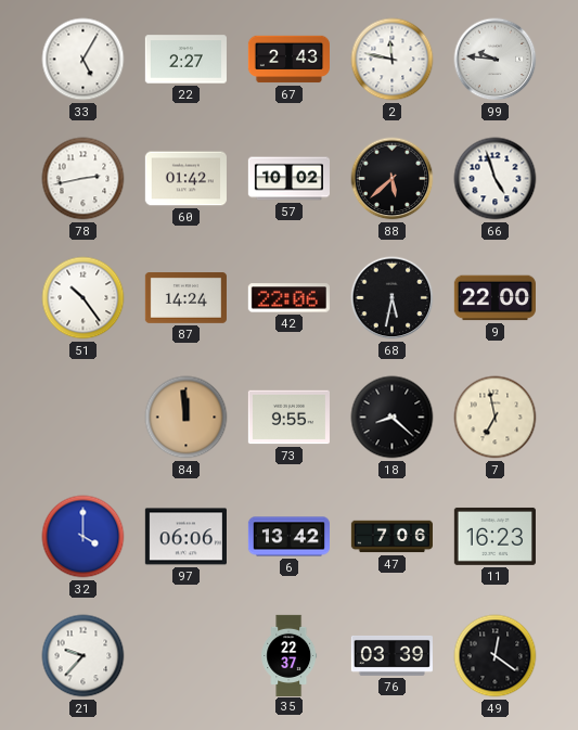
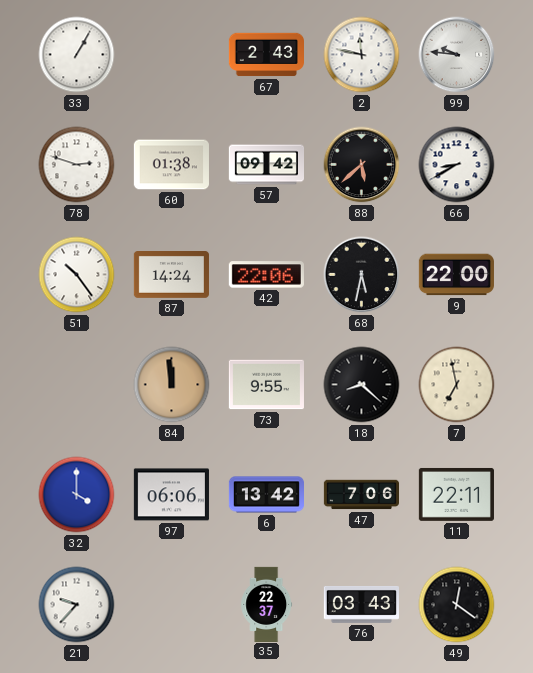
33: 5:05 -> 1:05
22: 2:27 -> none
78: 2:43 -> 2:48
60: 01:42 -> 01:38
57: 10:02 -> 09:42
66: 4:57 -> 8:40
11: 16:23 -> 22:11
76: 03:39 -> 03:43
